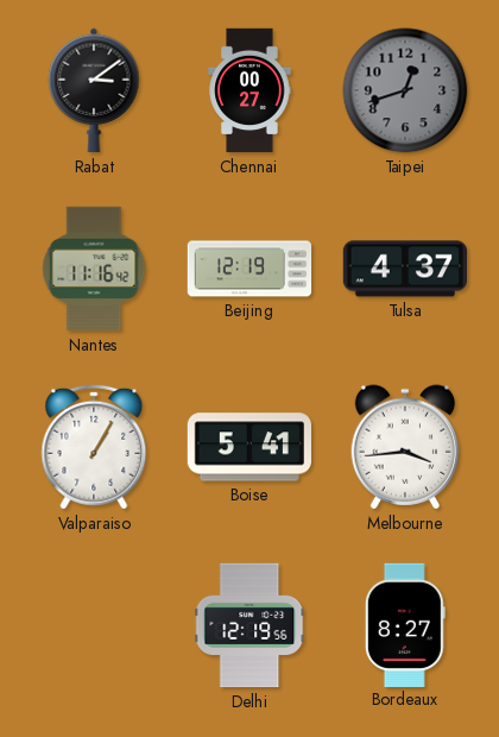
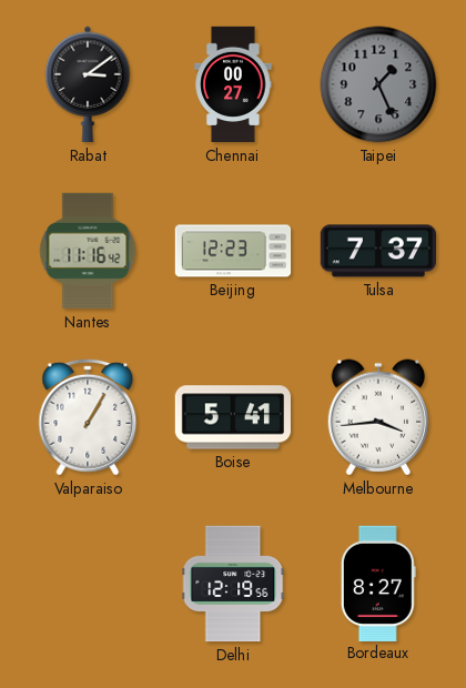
Taipei: 12:42 -> 1:26
Beijing: 12:19 -> 12:23
Tulsa: 4:37 -> 7:37
